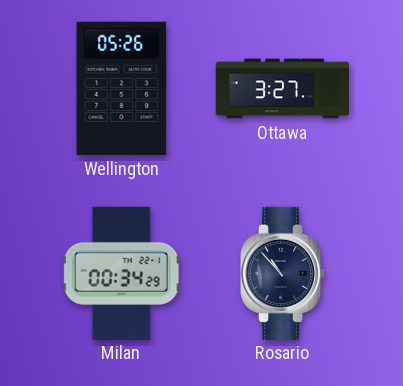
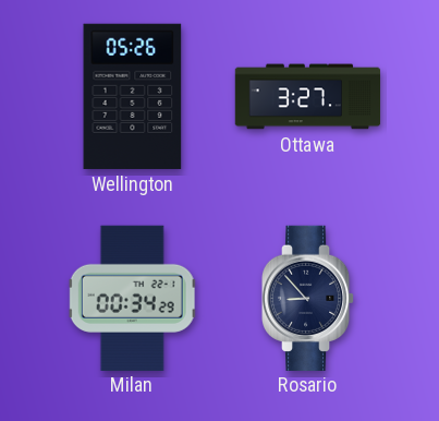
Rosario: 10:53 -> 8:53
